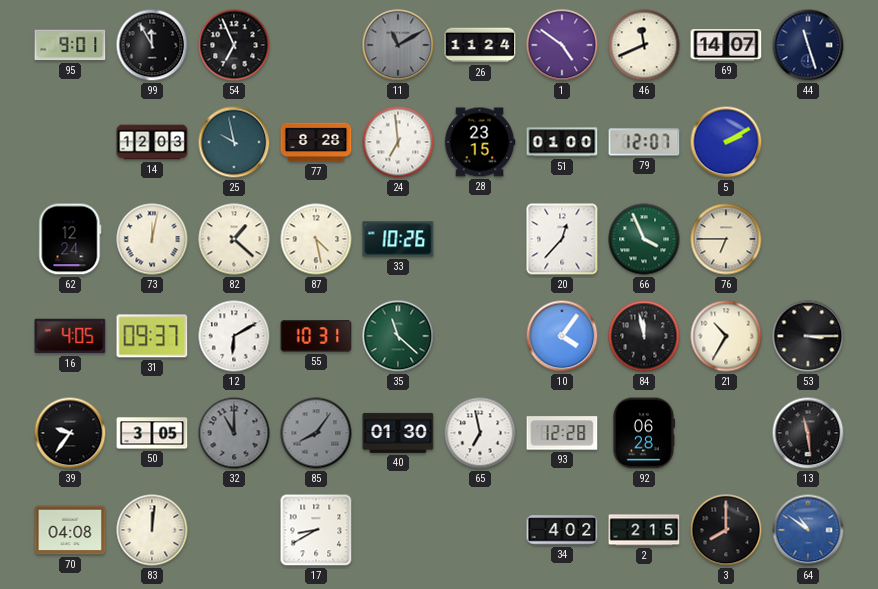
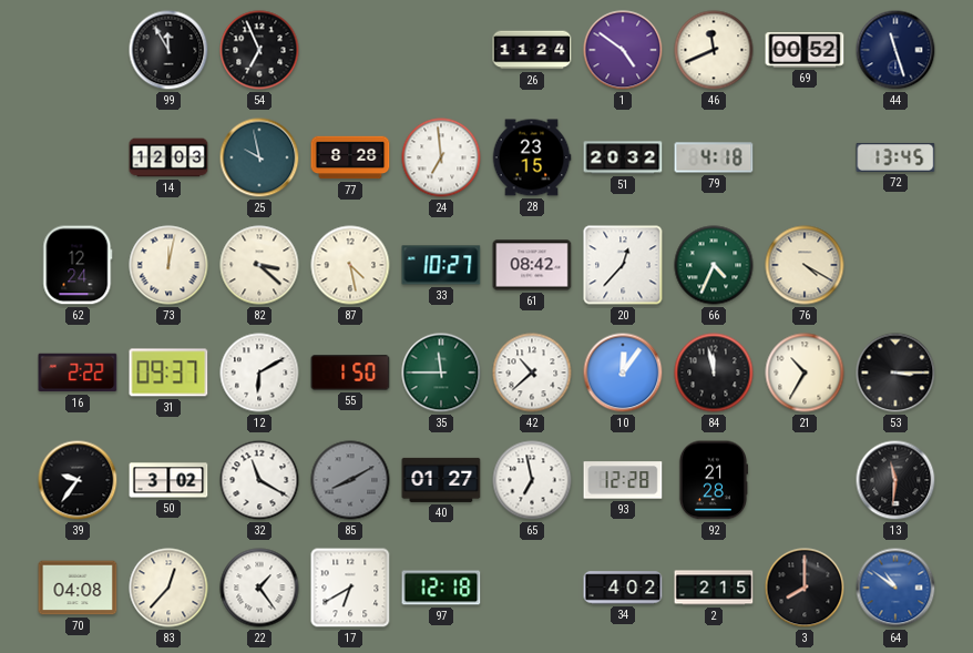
95: 9:01 -> none
11: 11:10 -> none
69: 14:07 -> 00:52
51: 01:00 -> 20:32
79: 12:07 -> 4:18
5: 2:10 -> none
72: none -> 13:45
82: 1:22 -> 3:22
33: 10:26 -> 10:27
61: none -> 08:42
66: 3:56 -> 4:34
76: 6:45 -> 4:20
16: 4:05 -> 2:22
55: 10:31 -> 1:50
35: 11:22 -> 11:45
42: none -> 10:38
10: 4:06 -> 12:06
50: 3:05 -> 3:02
32: 11:00 -> 11:20
32 dial: grey -> white
85: 8:06 -> 8:10
40: 01:30 -> 01:27
92: 06:28 -> 21:28
13: 11:29 -> 11:31
83: 12:01 -> 12:37
22: none -> 1:24
17: 8:40 -> 6:40
97: none -> 12:18
